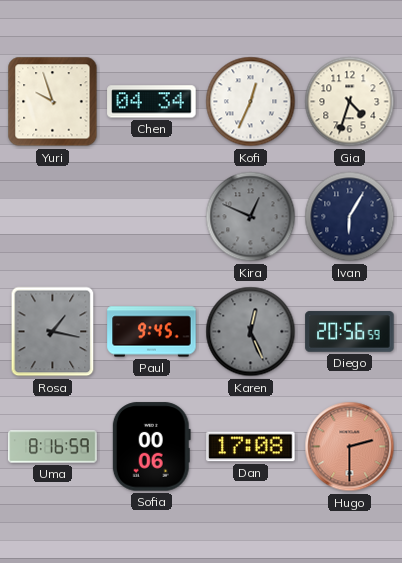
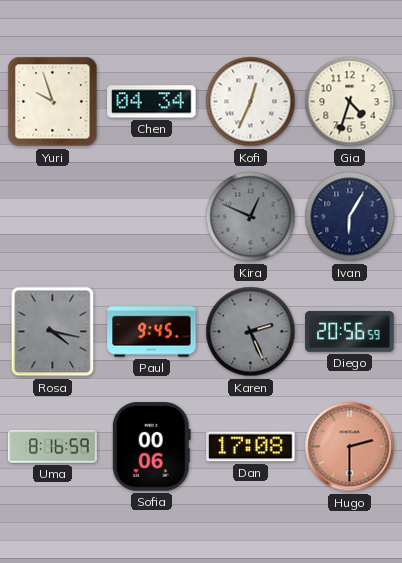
Rosa: 1:17 -> 4:17
Karen: 12:26 -> 2:26
